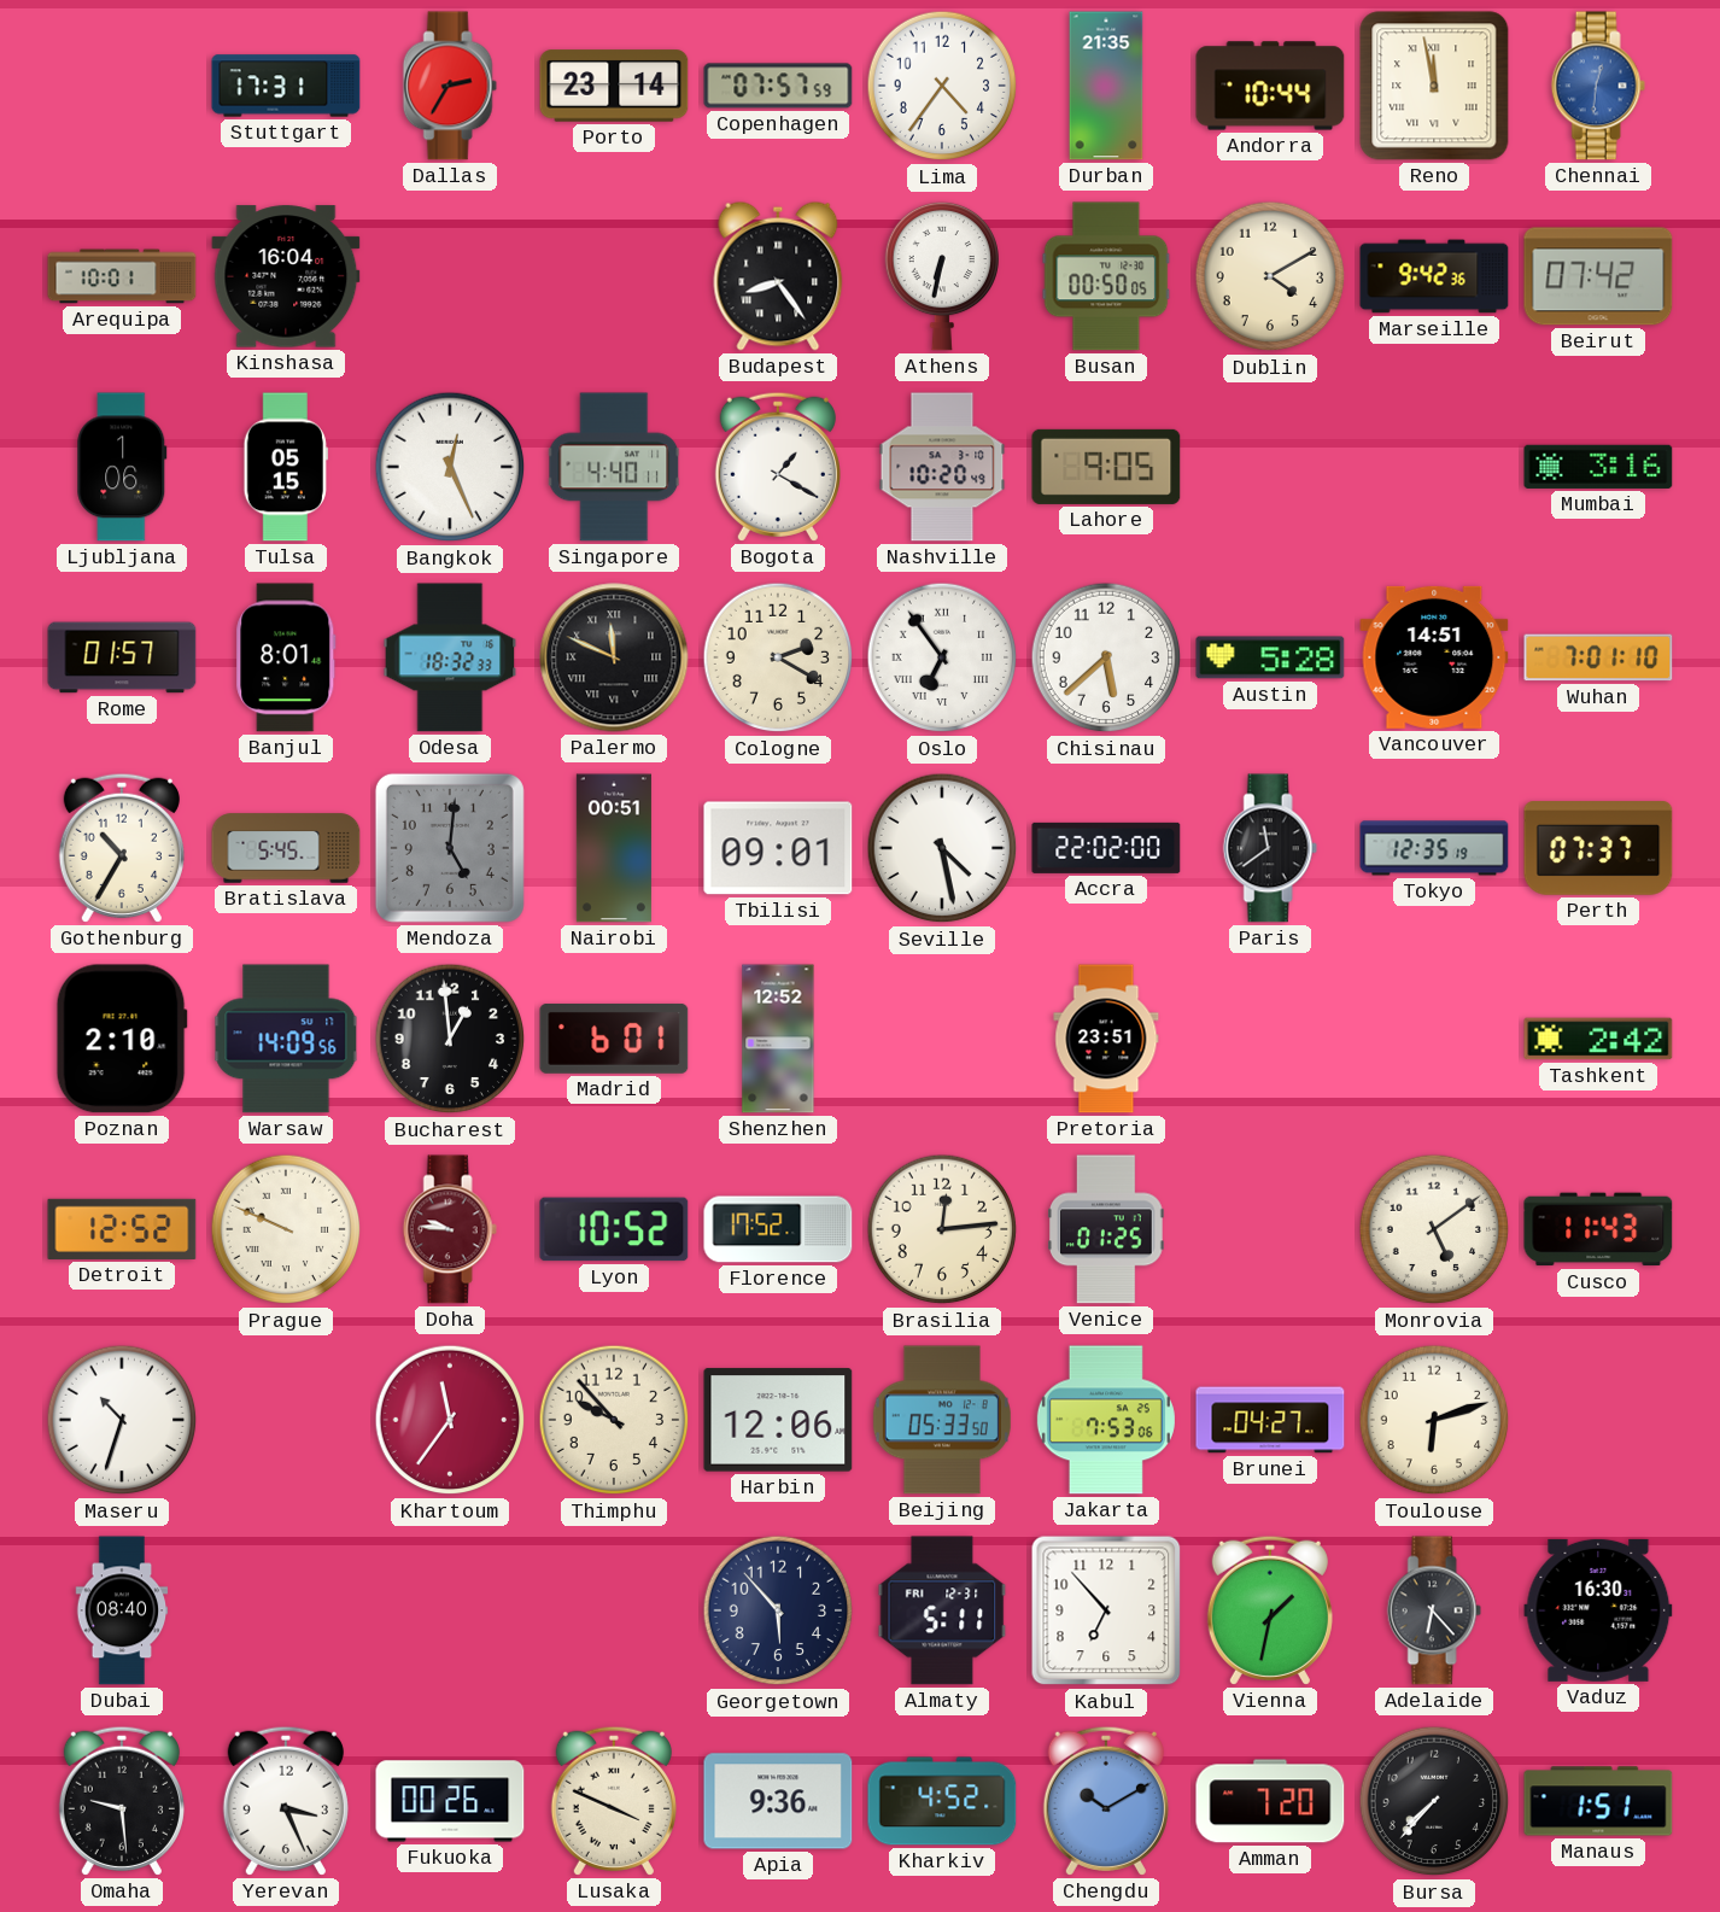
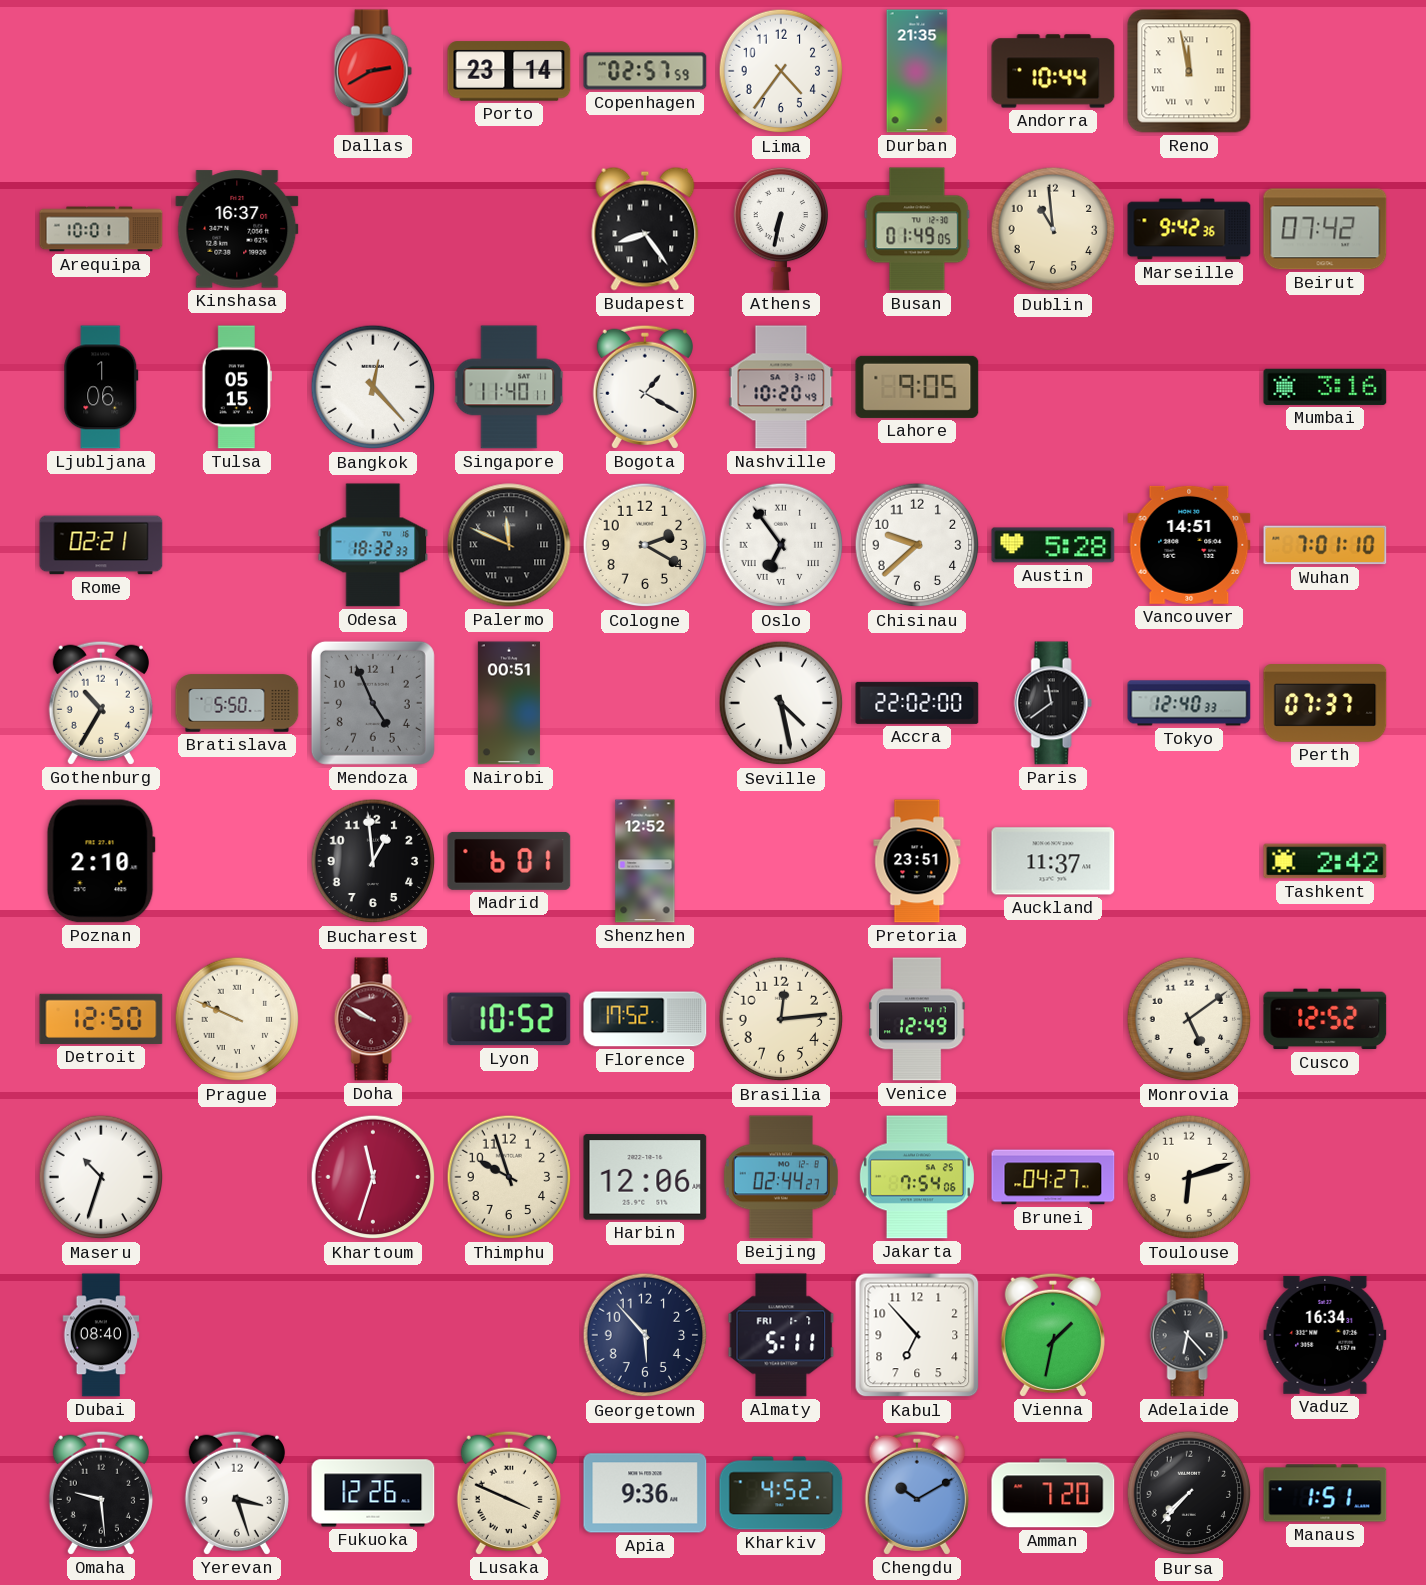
Stuttgart: 17:31 -> none
Dallas: 2:35 -> 2:40
Copenhagen: 07:57 -> 02:57
Chennai: 12:31 -> none
Kinshasa: 16:04 -> 16:37
Busan: 00:50 -> 01:49
Dublin: 4:10 -> 10:59
Bangkok: 12:26 -> 12:23
Singapore: 4:40 -> 11:40
Rome: 01:57 -> 02:21
Banjul: 8:01 -> none
Chisinau: 5:38 -> 9:38
Bratislava: 5:45 -> 5:50
Mendoza: 5:01 -> 4:56
Tbilisi: 09:01 -> none
Tokyo: 12:35 -> 12:40
Warsaw: 14:09 -> none
Auckland: none -> 11:37
Detroit: 12:52 -> 12:50
Doha: 9:46 -> 9:50
Venice: 01:25 -> 12:49
Cusco: 11:43 -> 12:52
Khartoum: 11:36 -> 11:33
Thimphu: 9:53 -> 9:57
Beijing: 05:33 -> 02:44
Jakarta: 7:53 -> 7:54
Almaty date: FRI 12-31 -> FRI 1-7
Vaduz: 16:30 -> 16:34
Yerevan: 3:26 -> 3:27
Fukuoka: 00:26 -> 12:26
